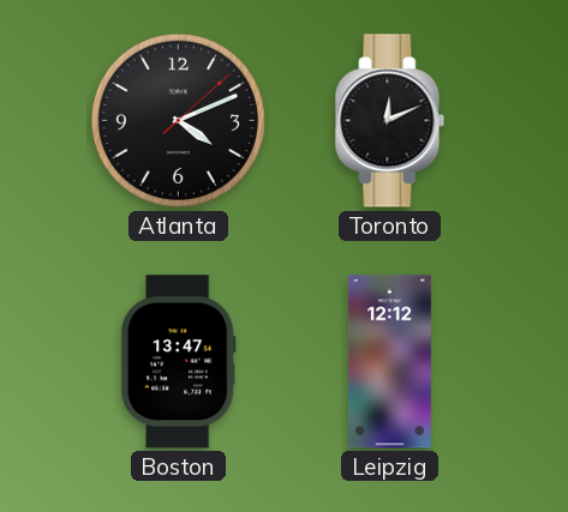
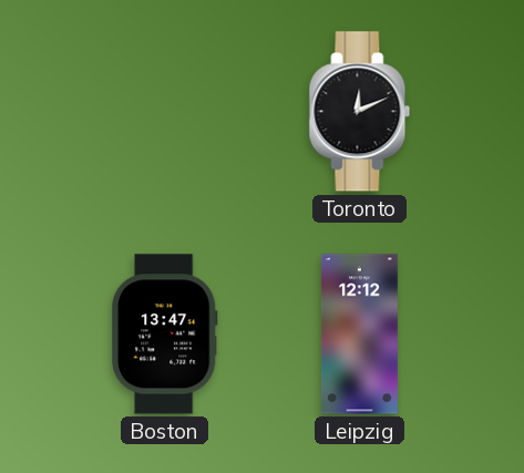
Atlanta: 4:11 -> none
